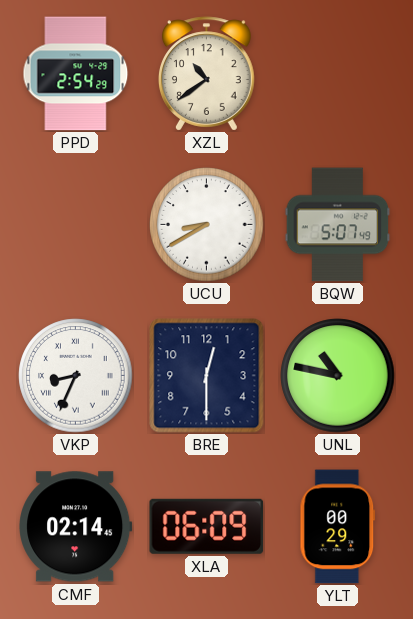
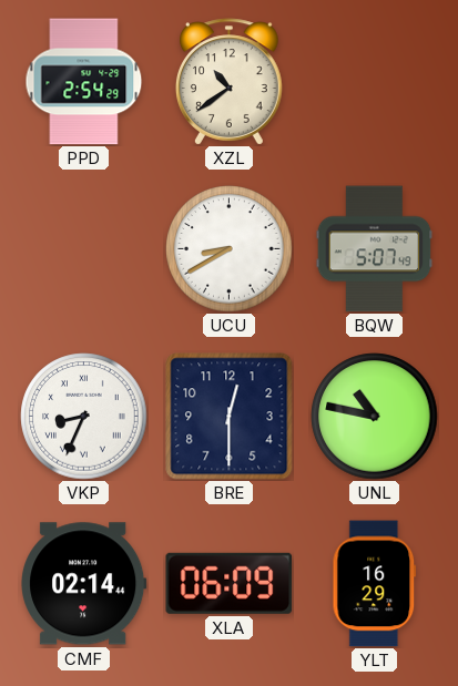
CMF: 02:14:45 -> 02:14:44
YLT: 00:29 -> 16:29
